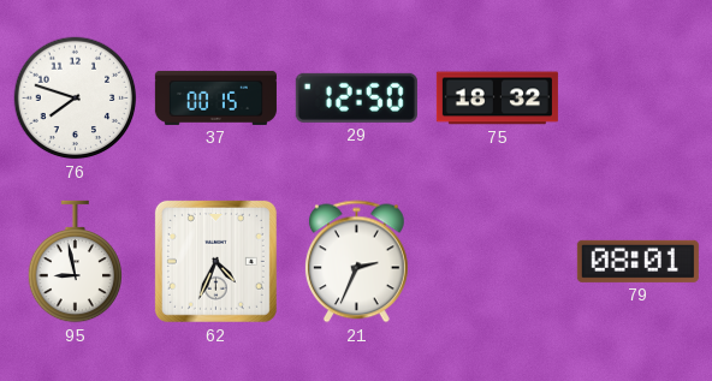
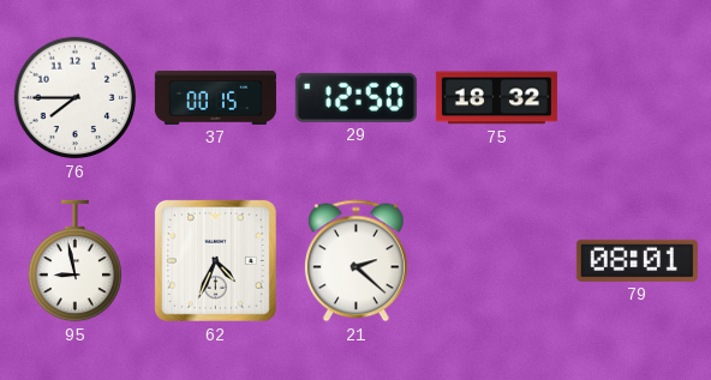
76: 7:48 -> 7:45
21: 2:34 -> 2:22
